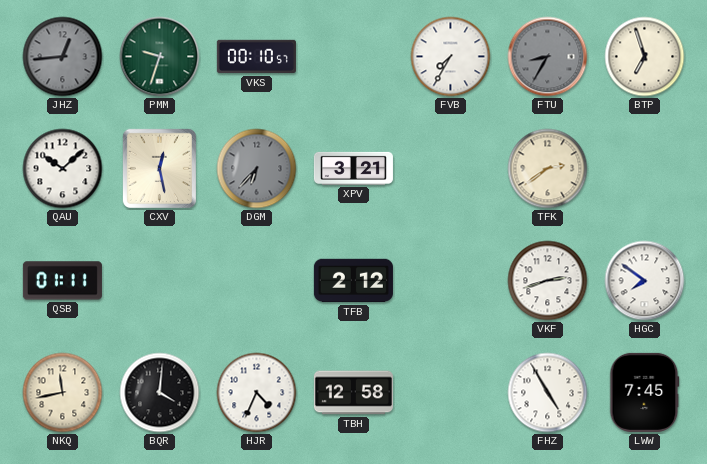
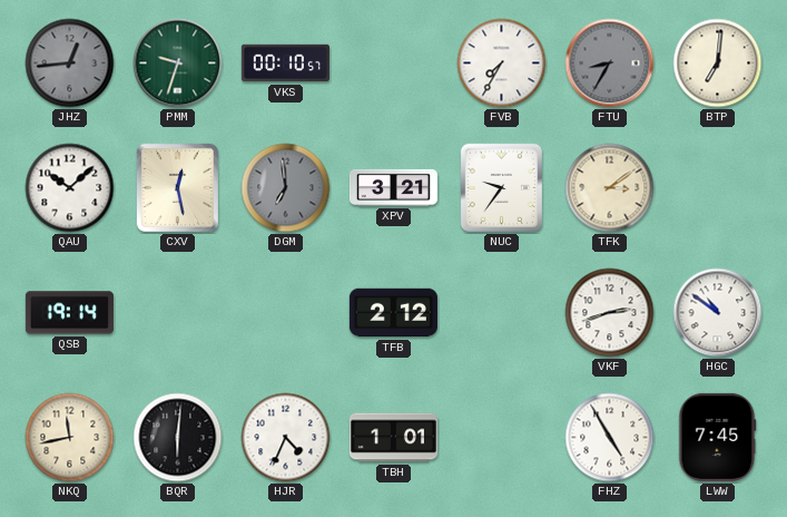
BTP: 6:57 -> 7:01
DGM: 6:37 -> 6:59
NUC: none -> 9:36
TFK: 2:39 -> 3:09
QSB: 01:11 -> 19:14
HGC: 7:51 -> 10:51
BQR: 4:01 -> 6:01
TBH: 12:58 -> 1:01
